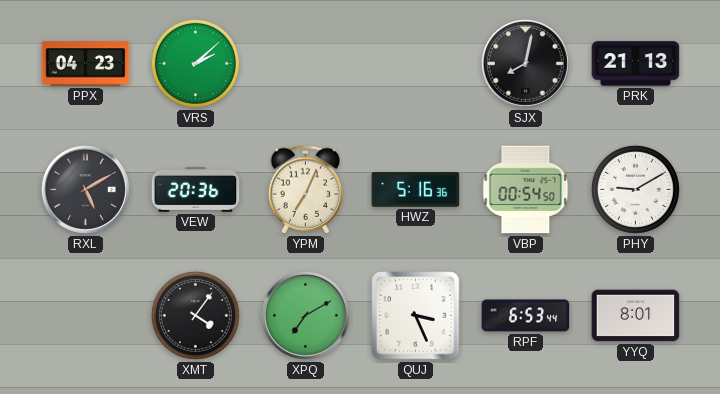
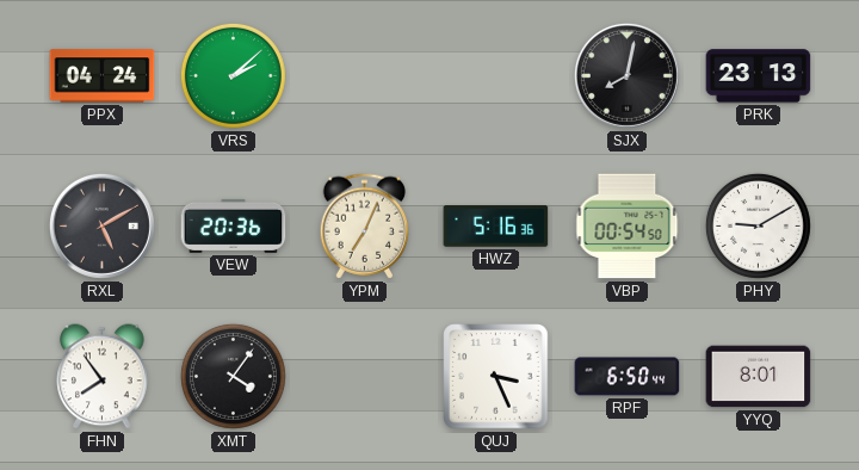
PPX: 04:23 -> 04:24
PRK: 21:13 -> 23:13
FHN: none -> 7:54
XPQ: 7:10 -> none
RPF: 6:53 -> 6:50
